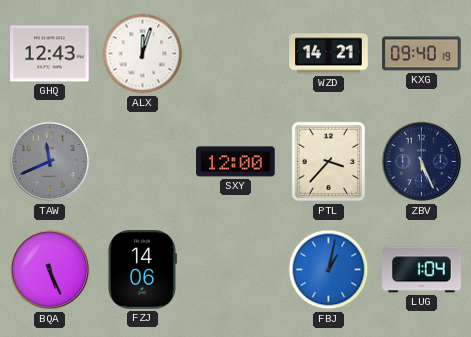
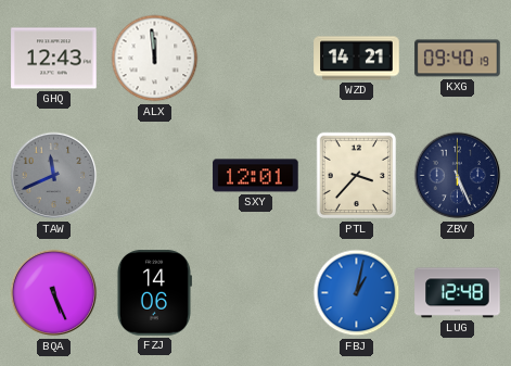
ALX: 12:03 -> 11:59
SXY: 12:00 -> 12:01
LUG: 1:04 -> 12:48
